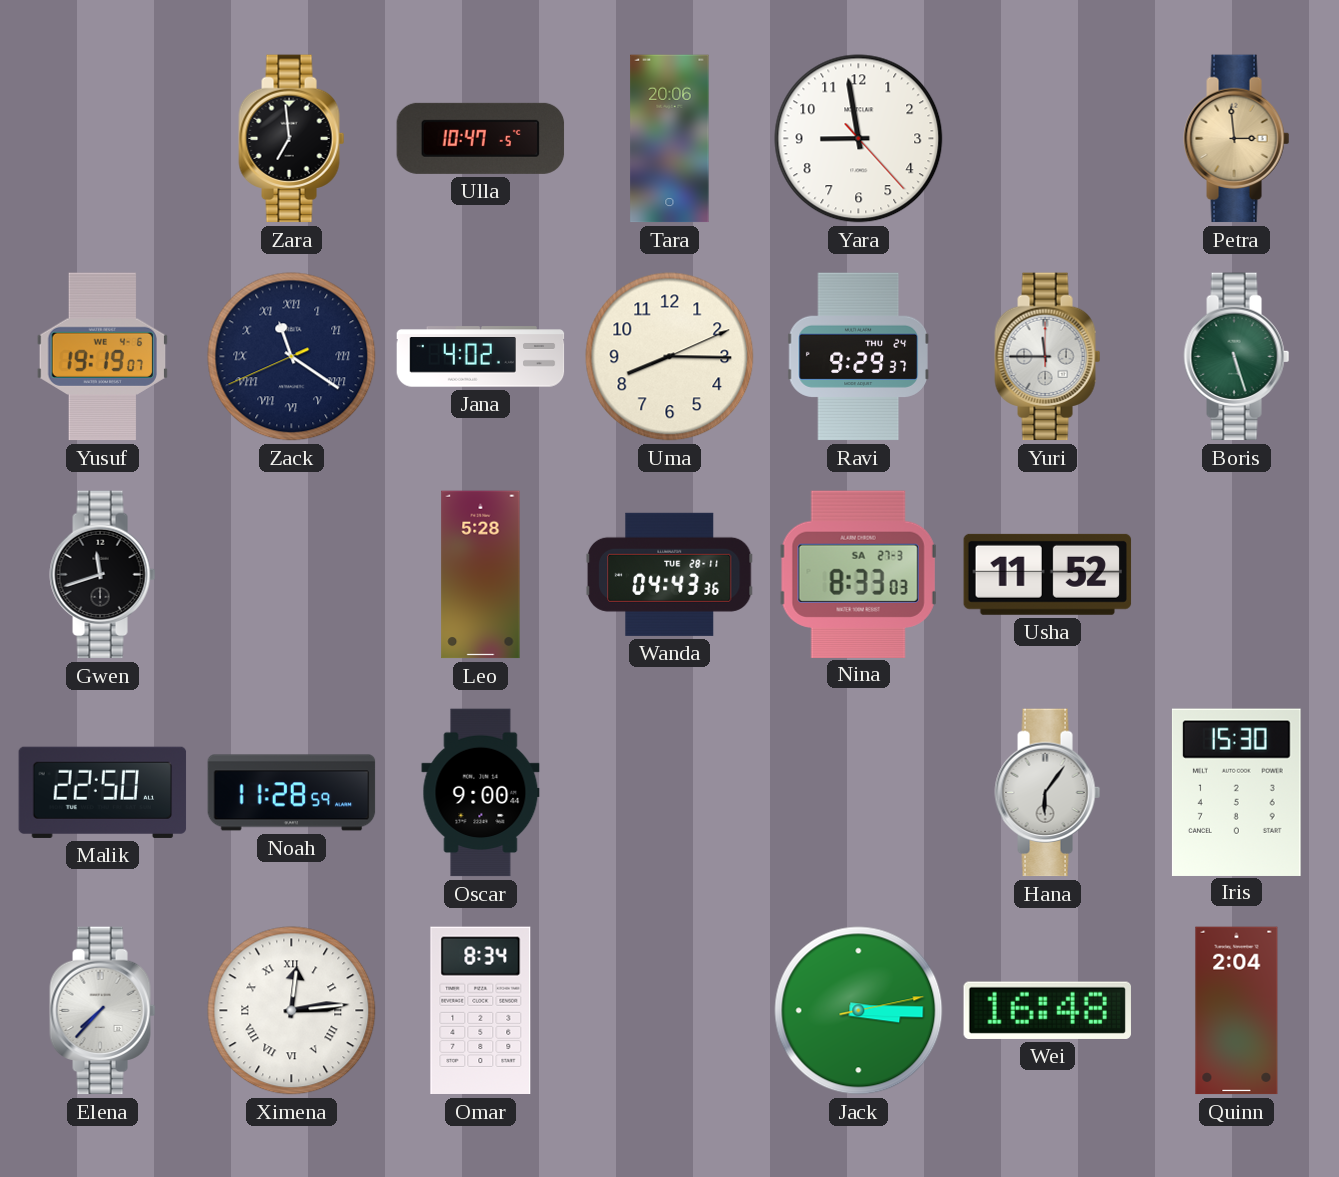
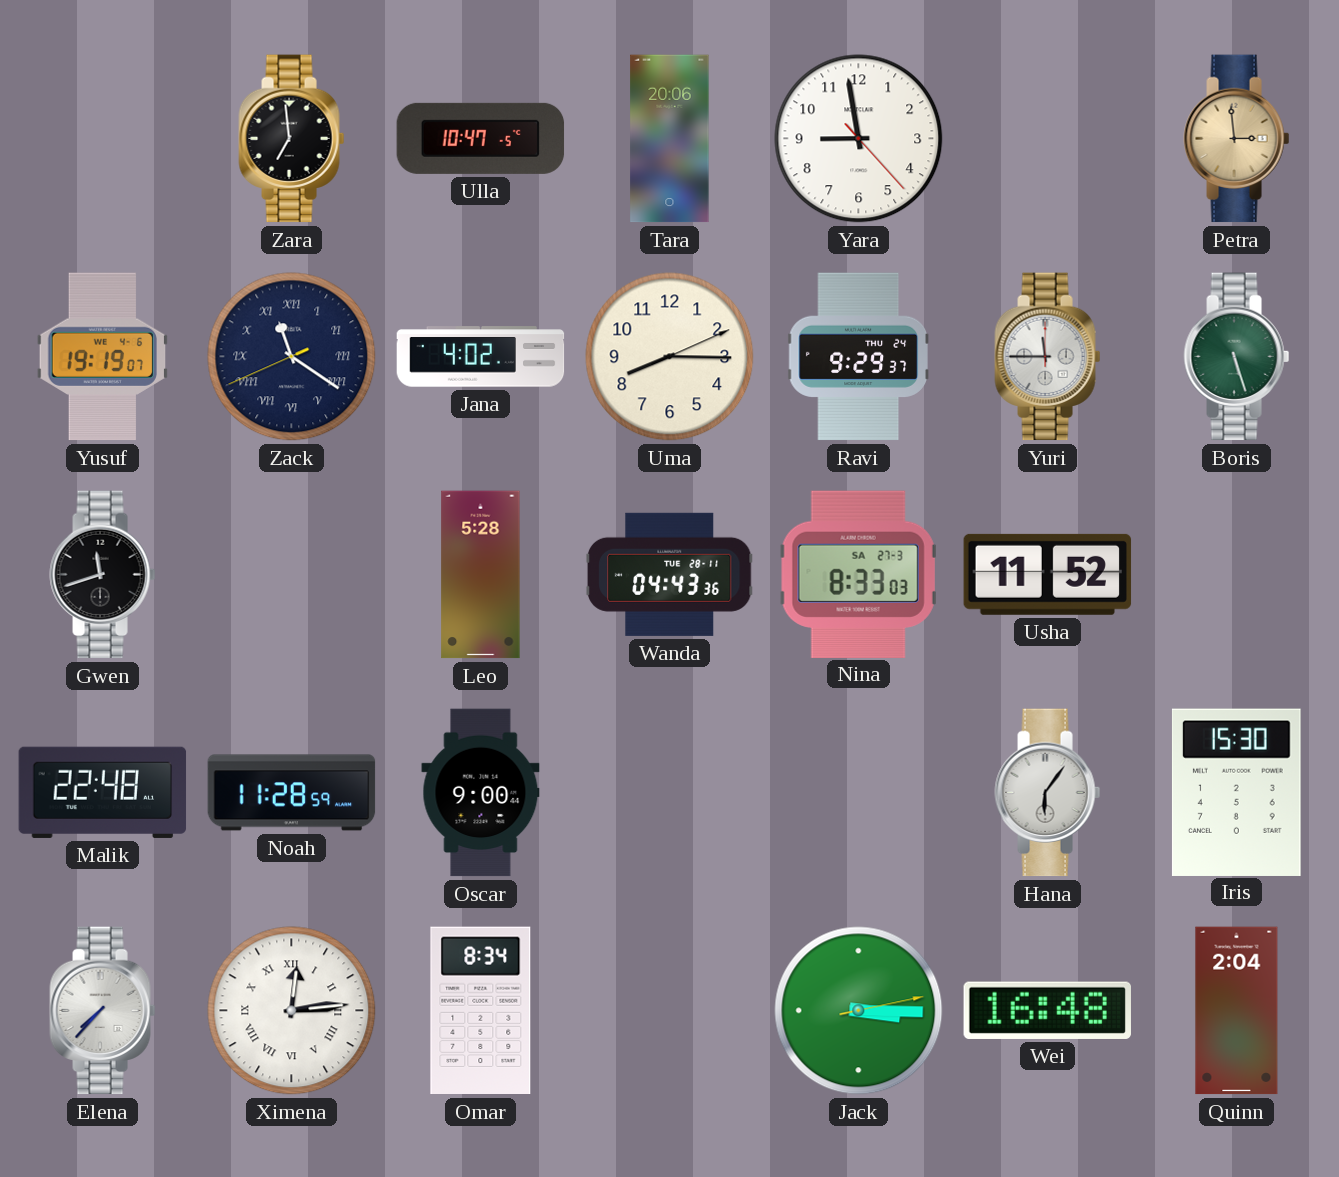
Malik: 22:50 -> 22:48
